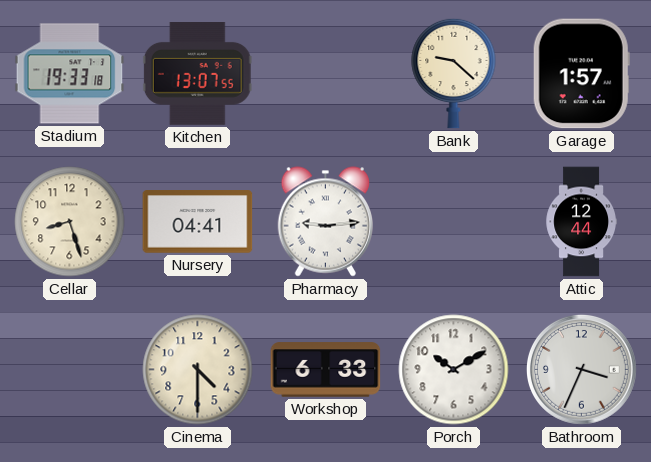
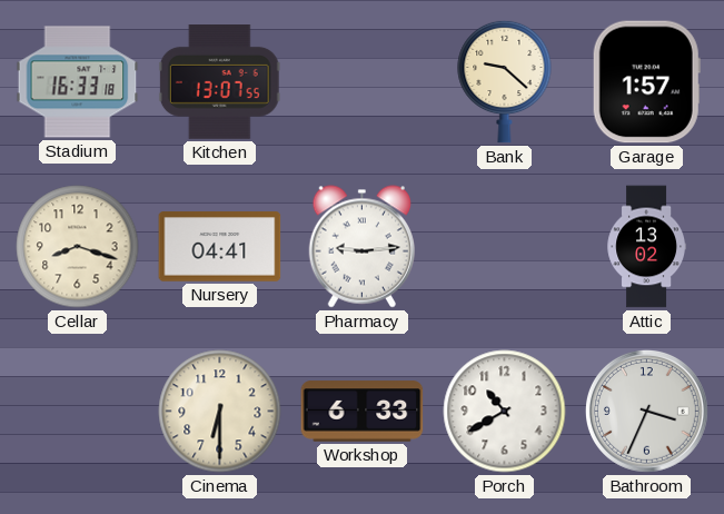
Stadium: 19:33 -> 16:33
Cellar: 8:27 -> 8:18
Attic: 12:44 -> 13:02
Cinema: 4:30 -> 6:30
Porch: 10:10 -> 10:40
